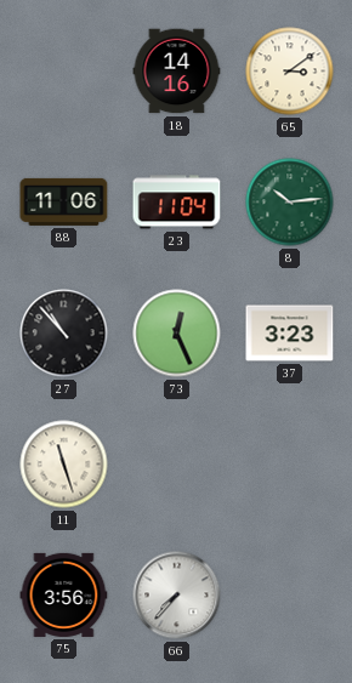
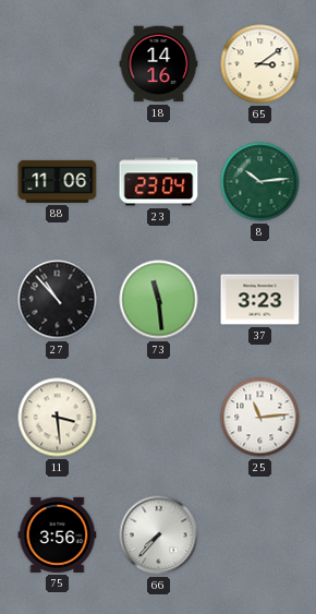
23: 11:04 -> 23:04
73: 12:26 -> 11:29
11: 11:27 -> 3:29
25: none -> 11:14
